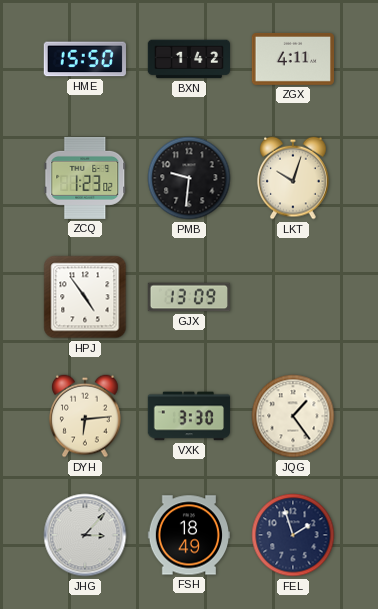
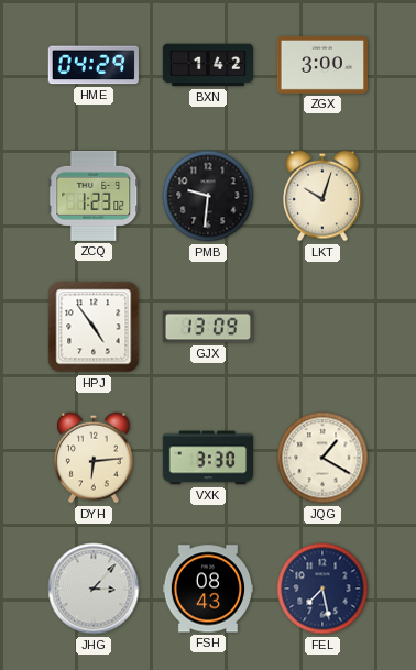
HME: 15:50 -> 04:29
ZGX: 4:11 -> 3:00
JQG: 1:24 -> 1:20
FSH: 18:49 -> 08:43
FEL: 1:57 -> 7:28
